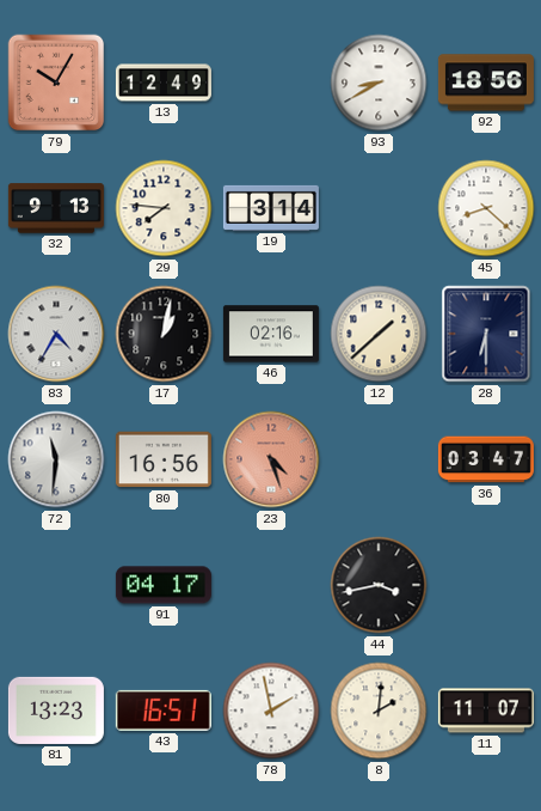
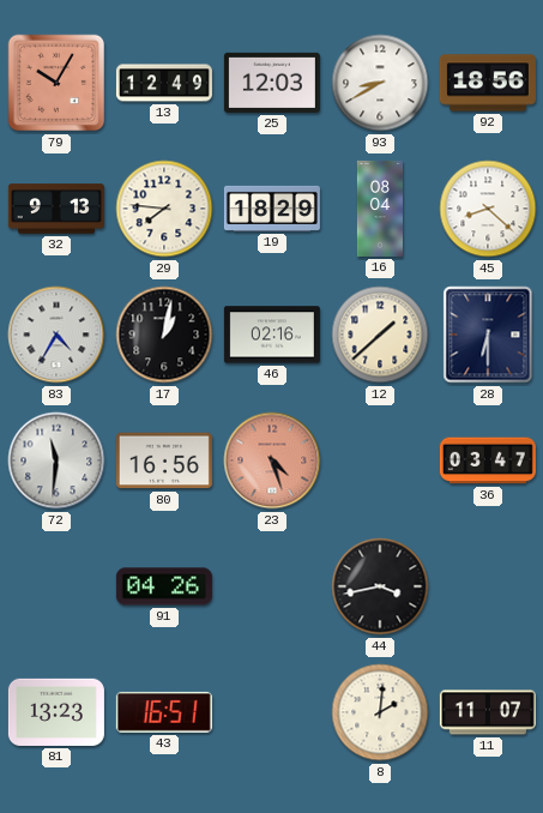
25: none -> 12:03
19: 3:14 -> 18:29
16: none -> 08:04
91: 04:17 -> 04:26
78: 1:58 -> none
